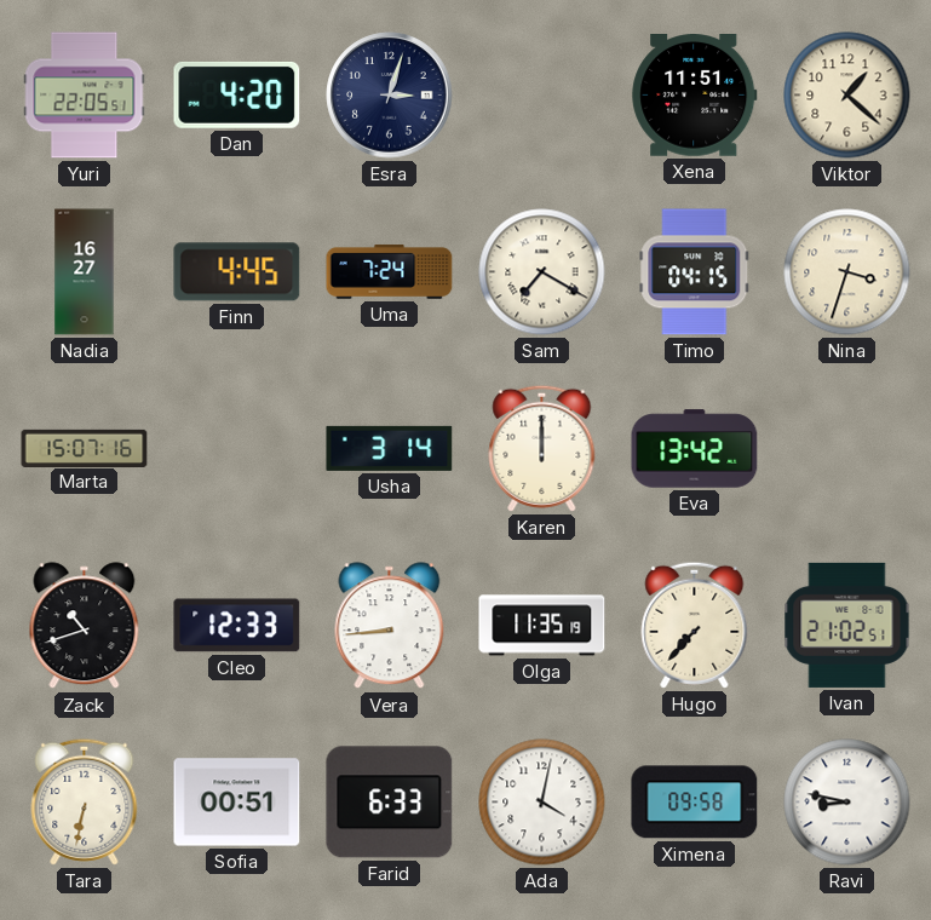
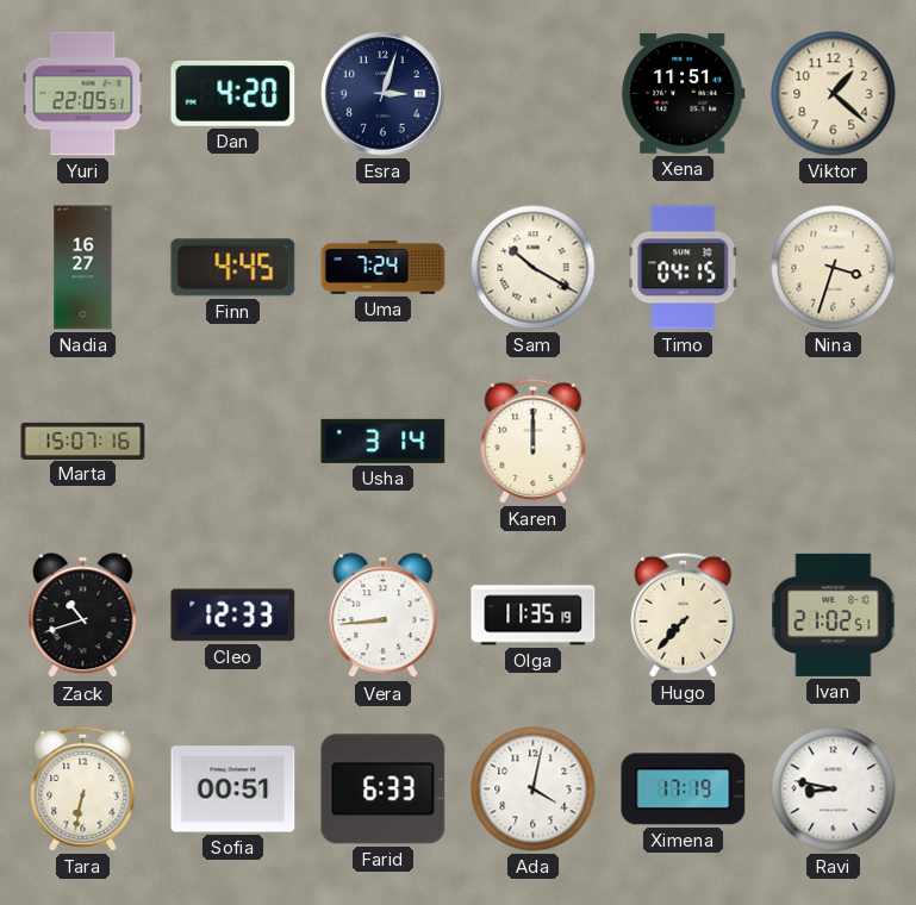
Sam: 7:20 -> 10:20
Eva: 13:42 -> none
Ximena: 09:58 -> 17:19
